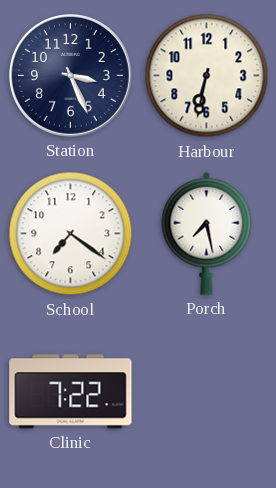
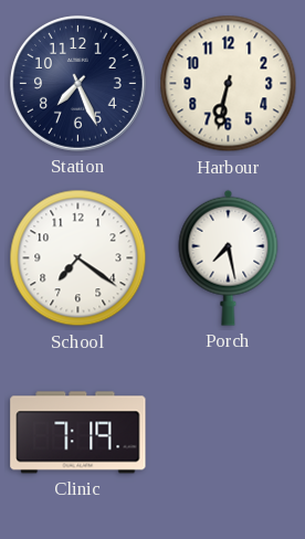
Station: 3:26 -> 7:26
Clinic: 7:22 -> 7:19
